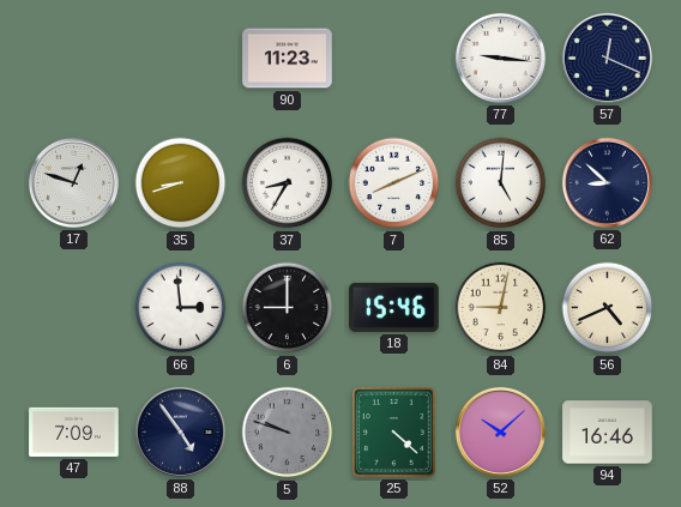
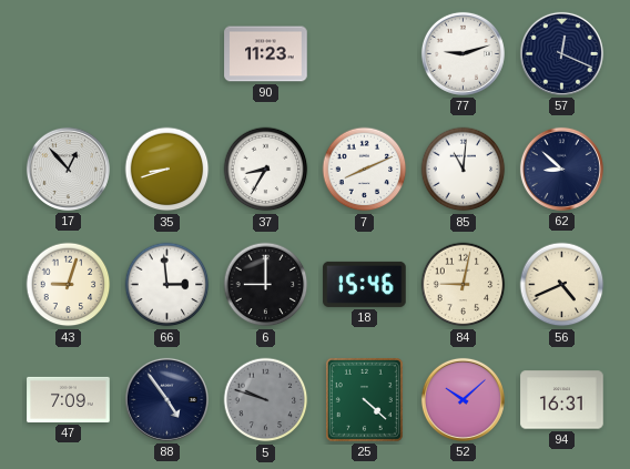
77: 9:16 -> 9:12
17: 12:48 -> 12:53
85: 5:01 -> 11:01
43: none -> 9:03
94: 16:46 -> 16:31
